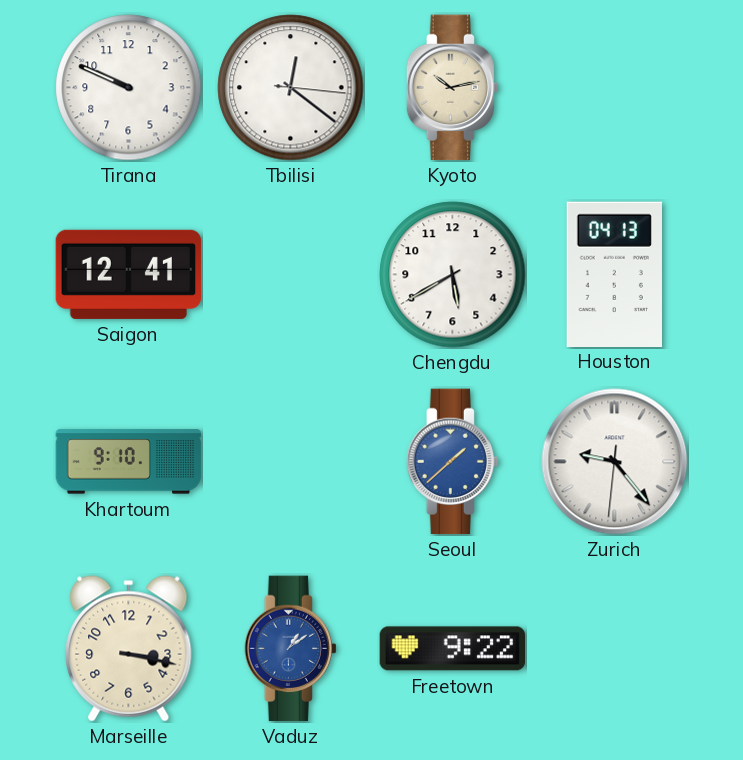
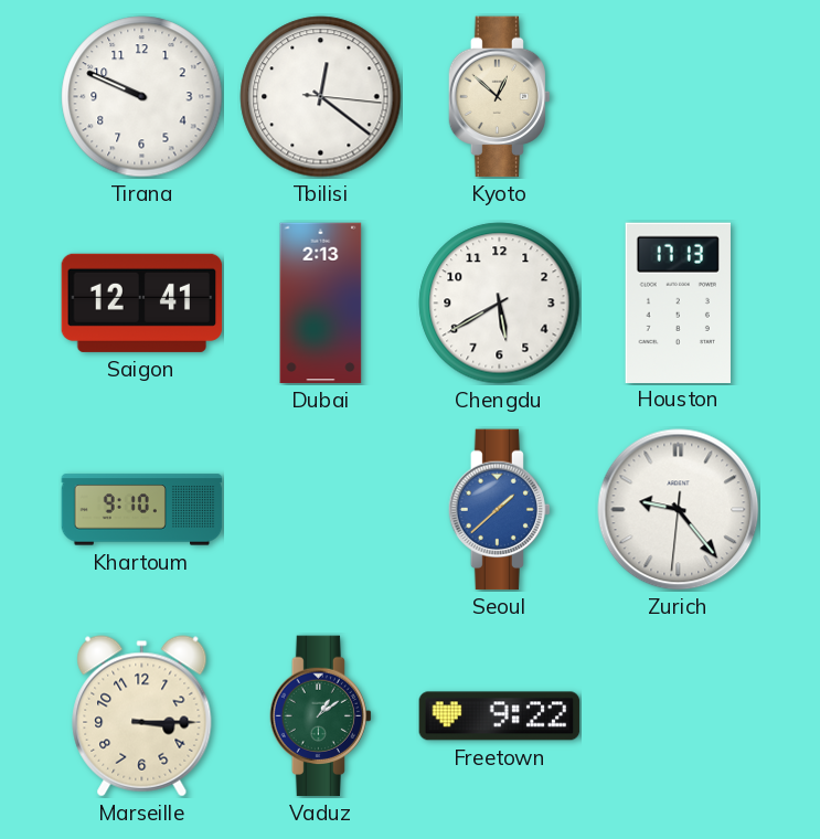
Kyoto: 10:13 -> 12:52
Dubai: none -> 2:13
Houston: 04:13 -> 17:13
Marseille: 3:17 -> 3:15
Vaduz dial: blue -> green
